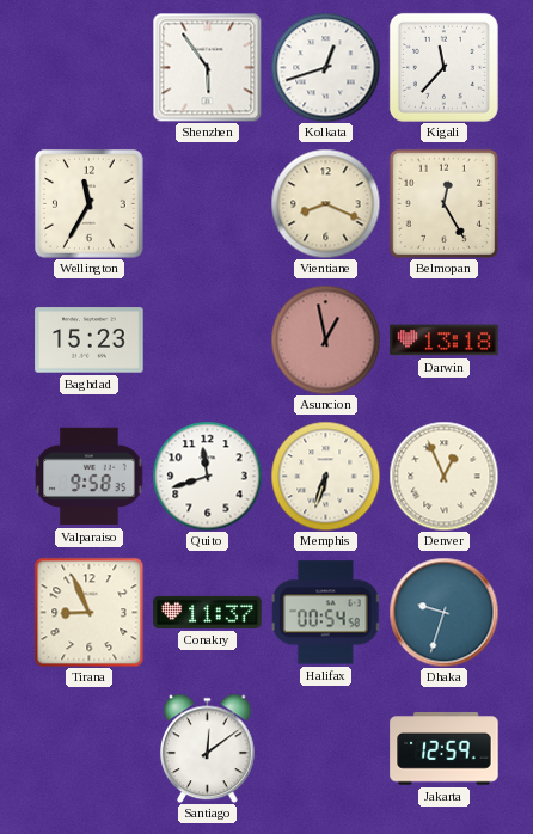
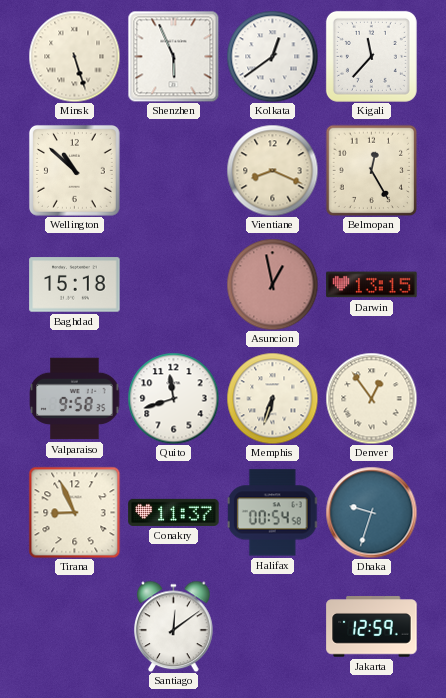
Minsk: none -> 5:27
Shenzhen: 5:54 -> 5:56
Kolkata: 12:42 -> 12:39
Wellington: 11:35 -> 10:52
Baghdad: 15:23 -> 15:18
Darwin: 13:18 -> 13:15
Denver: 12:56 -> 12:54
